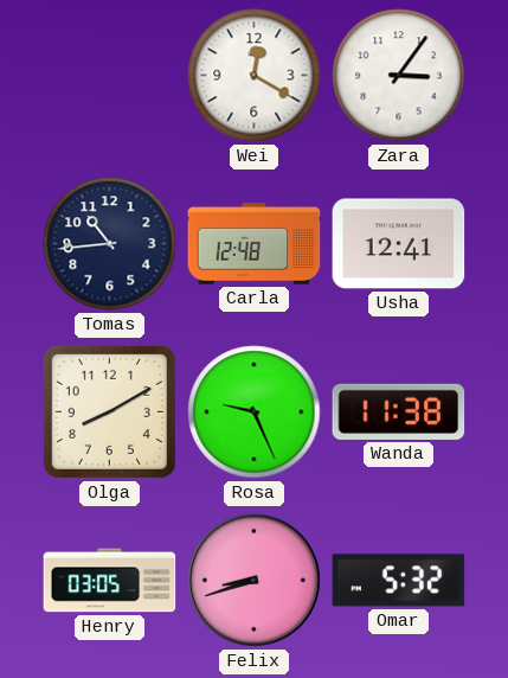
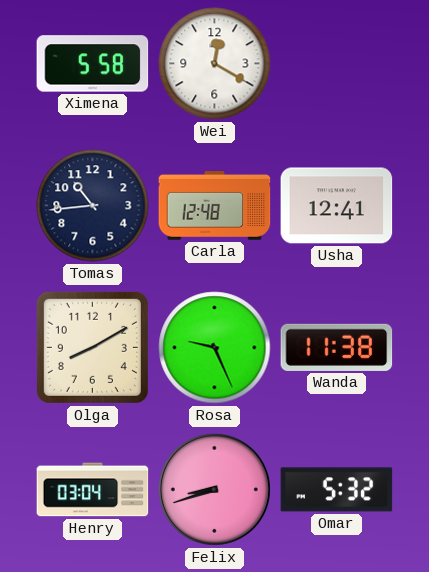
Ximena: none -> 5:58
Zara: 3:06 -> none
Henry: 03:05 -> 03:04
